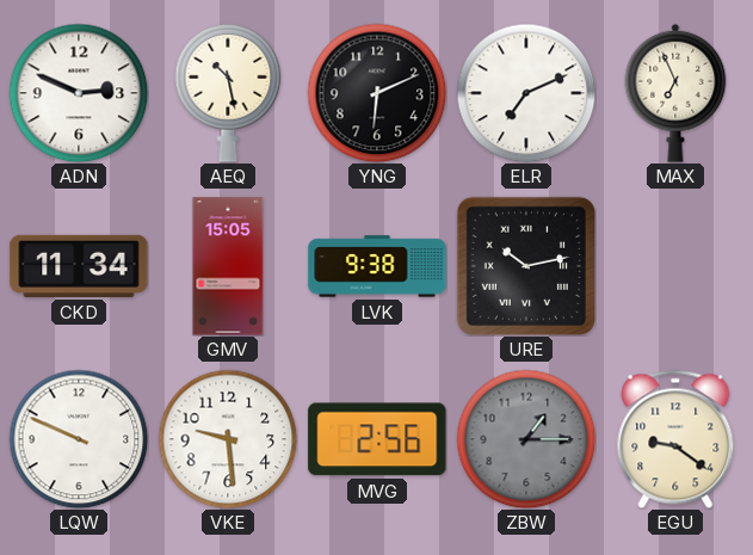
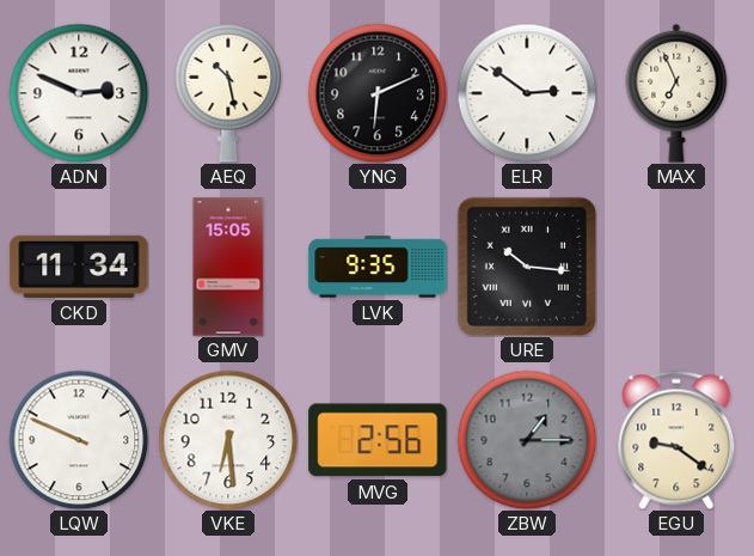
ELR: 7:11 -> 2:51
LVK: 9:38 -> 9:35
URE: 10:13 -> 10:16
VKE: 9:29 -> 6:29
